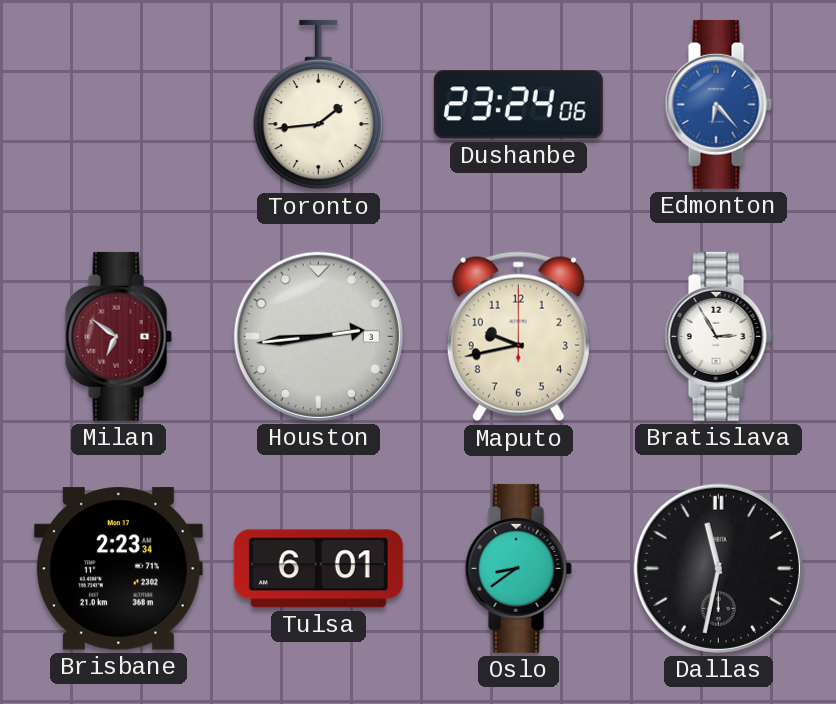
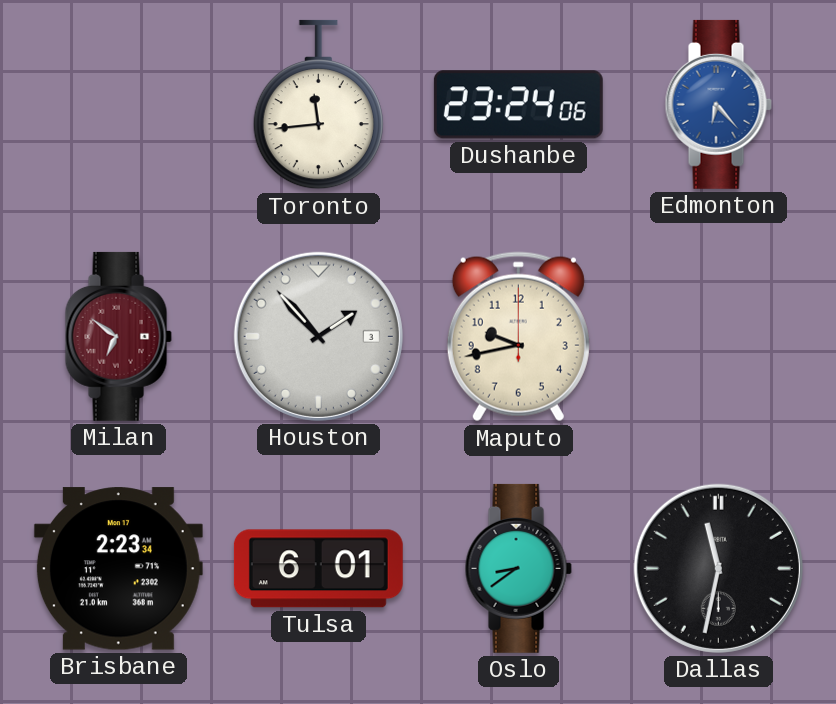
Toronto: 1:44 -> 11:44
Houston: 2:44 -> 1:53
Bratislava: 2:55 -> none
